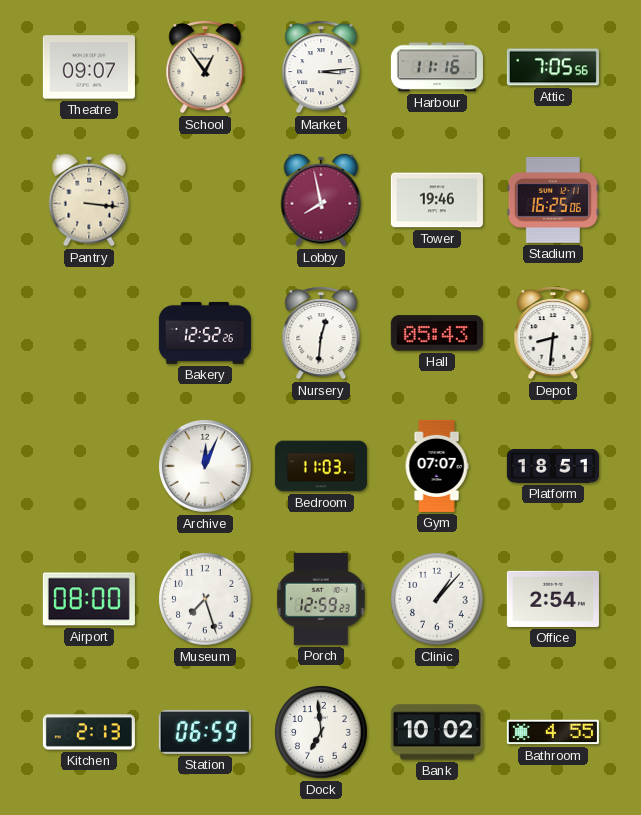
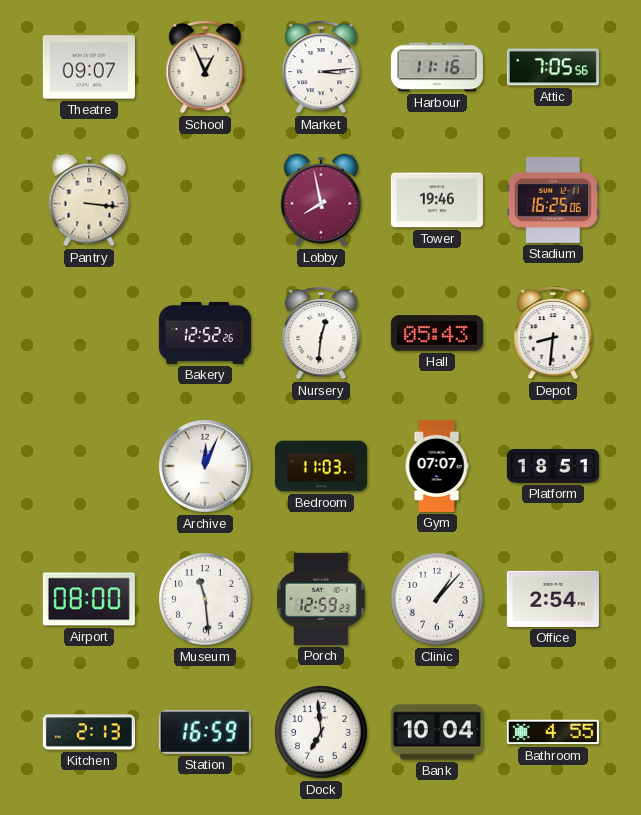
School: 12:54 -> 12:56
Museum: 7:27 -> 11:29
Station: 06:59 -> 16:59
Bank: 10:02 -> 10:04
